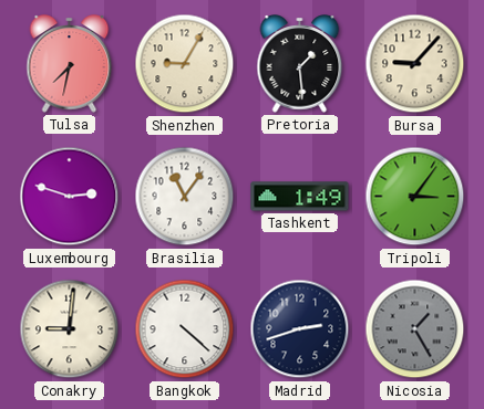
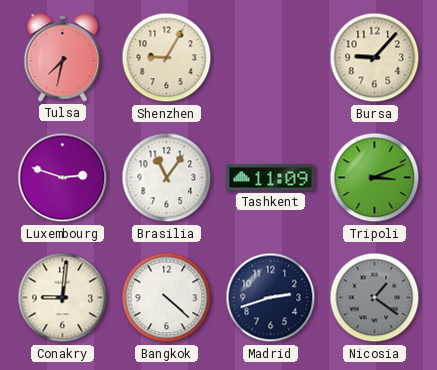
Pretoria: 1:29 -> none
Tashkent: 1:49 -> 11:09
Tripoli: 3:06 -> 3:11
Nicosia: 1:25 -> 1:21
